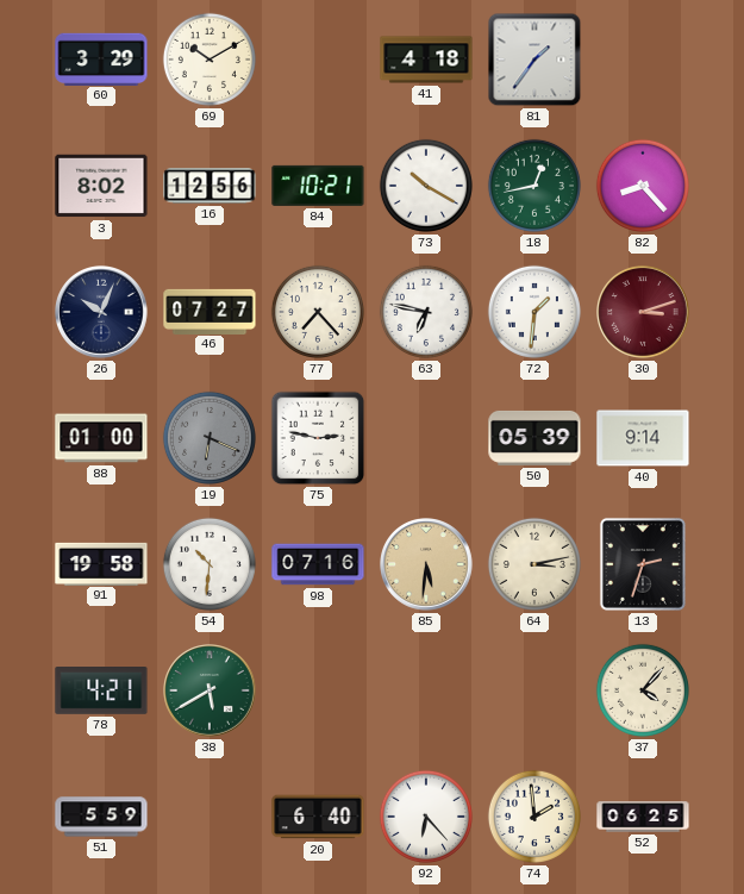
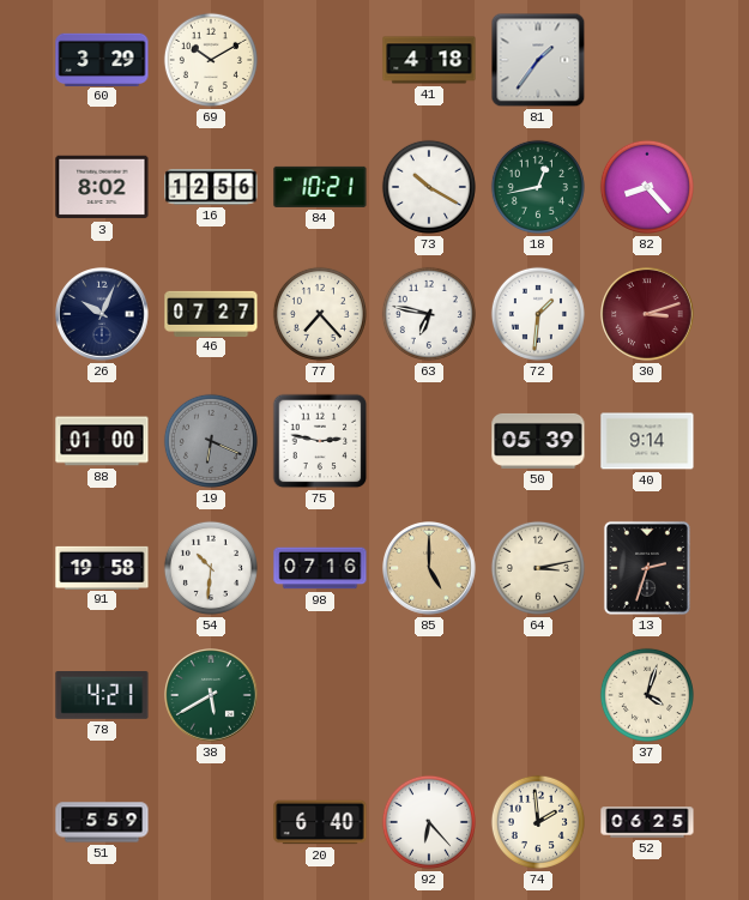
85: 5:31 -> 5:00
37: 4:07 -> 4:03
